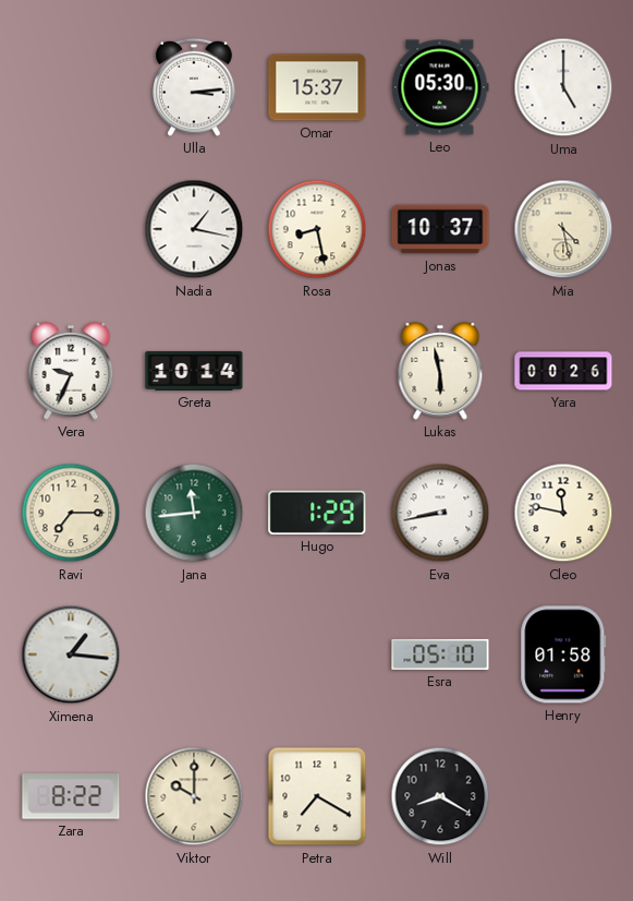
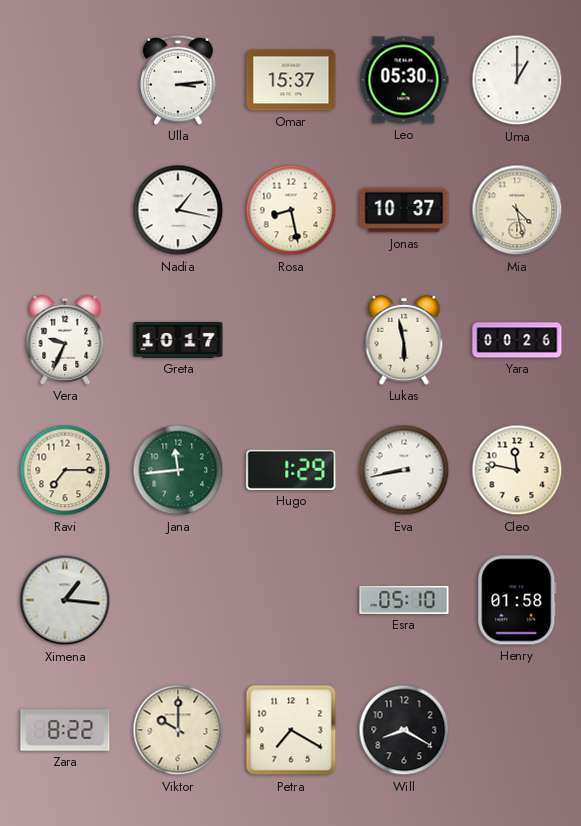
Uma: 5:00 -> 1:00
Greta: 10:14 -> 10:17
